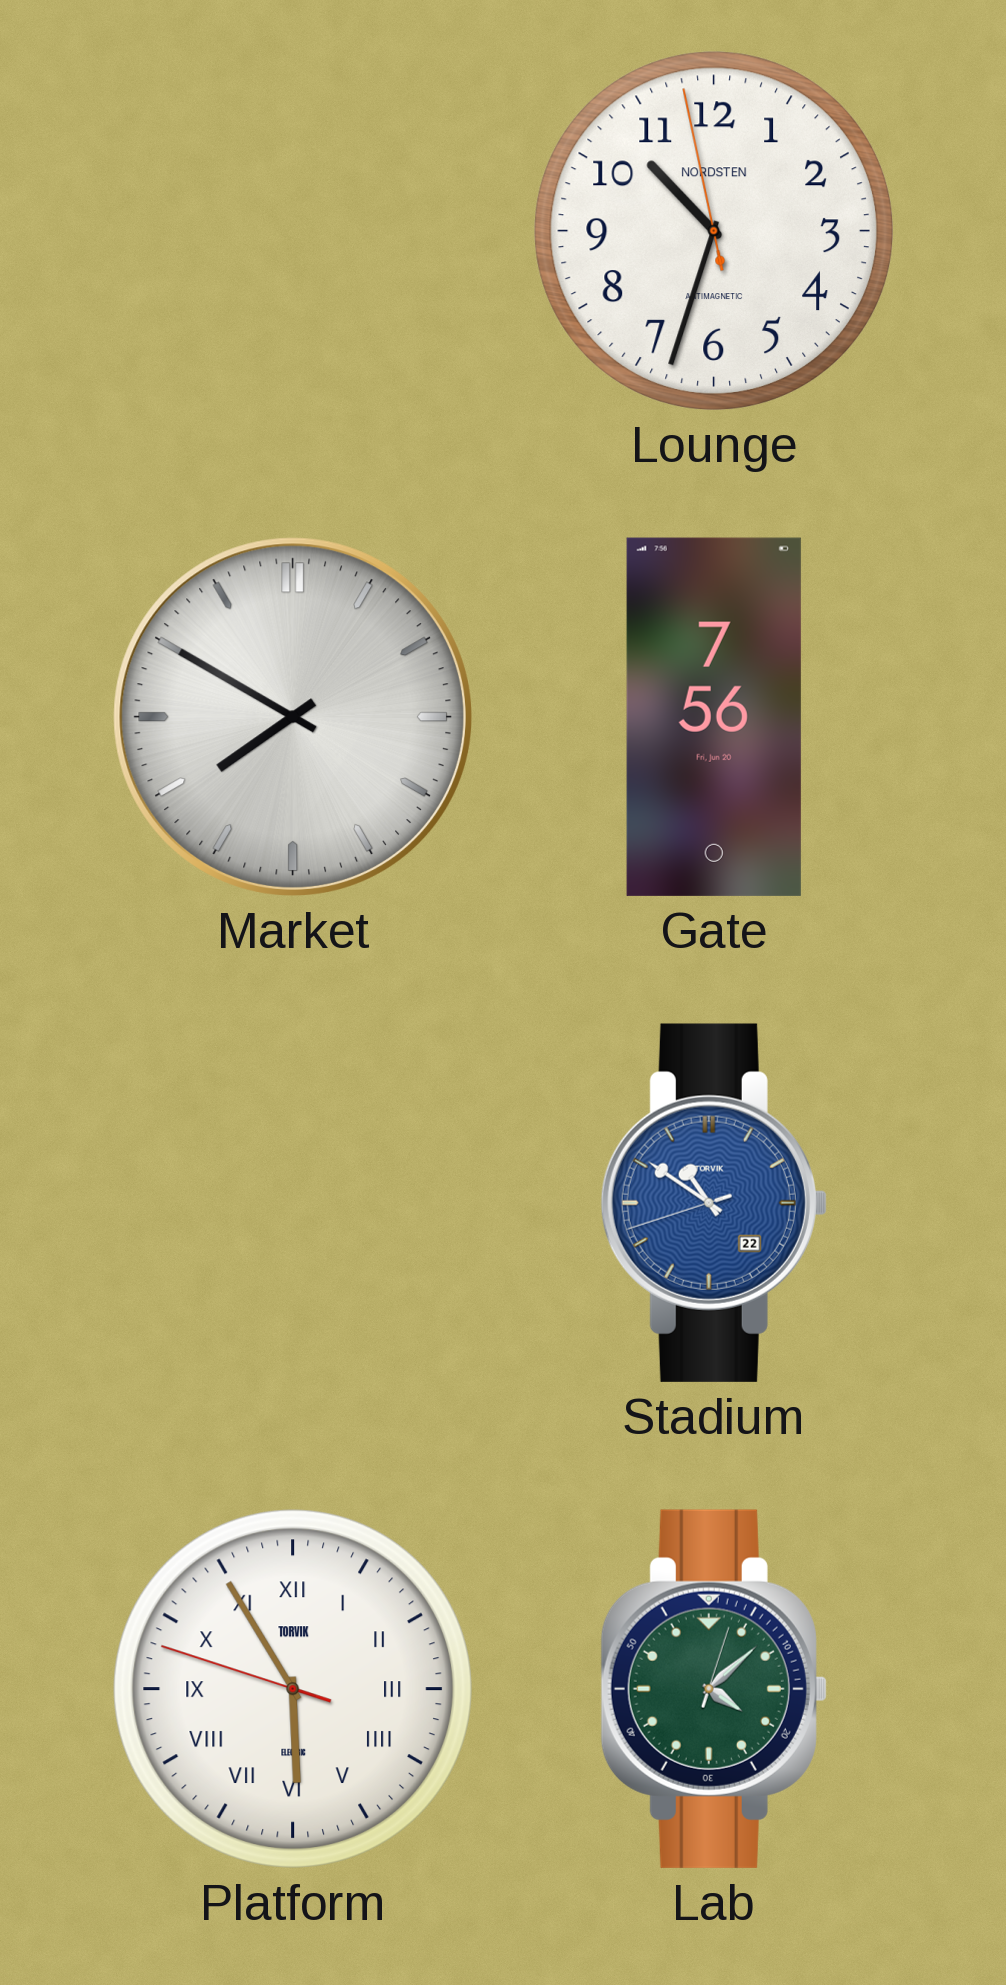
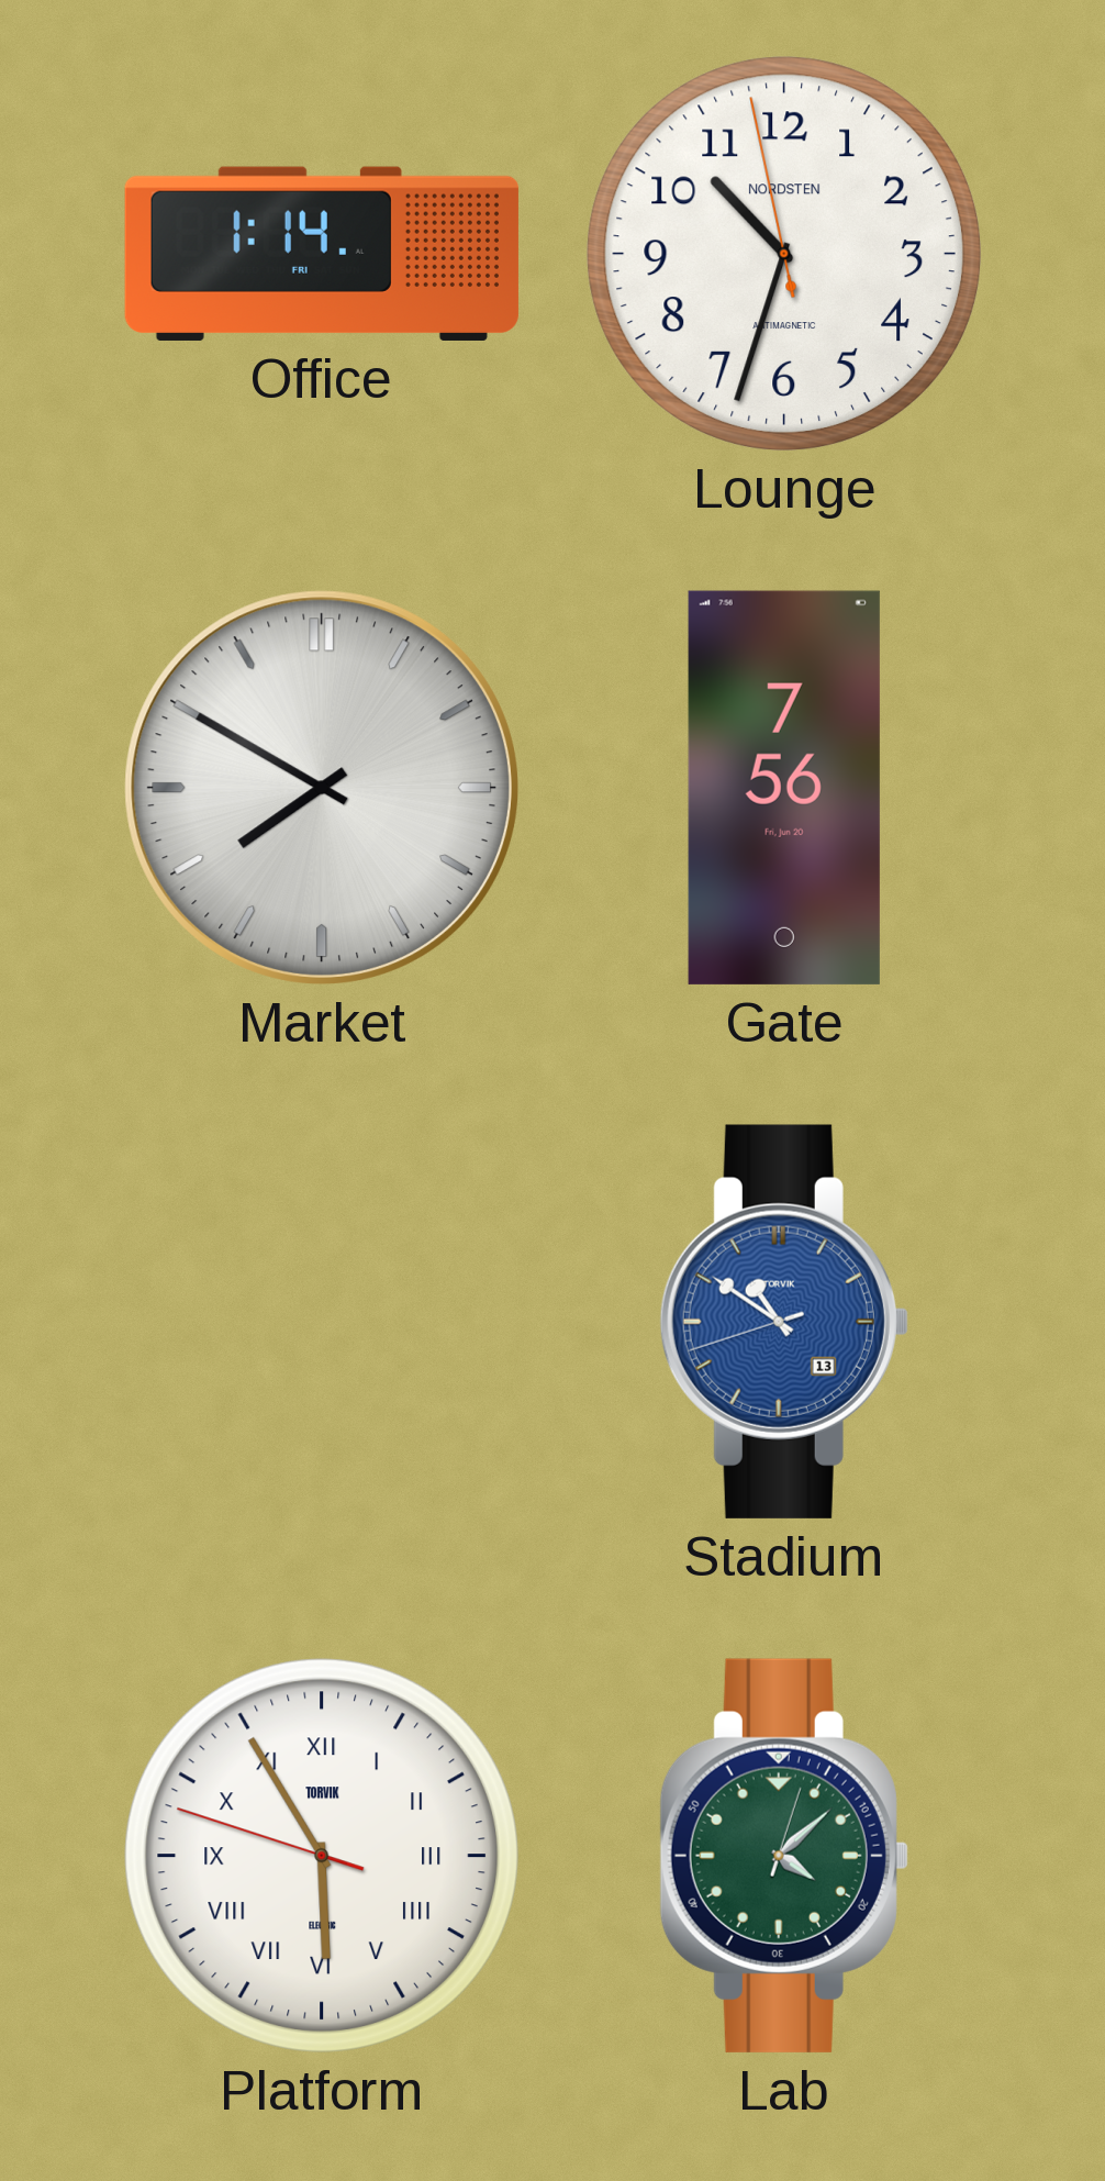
Office: none -> 1:14
Stadium date: 22 -> 13
